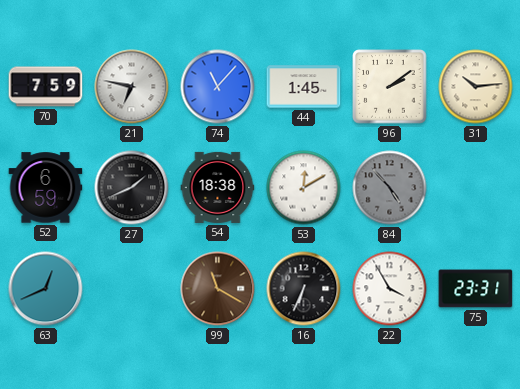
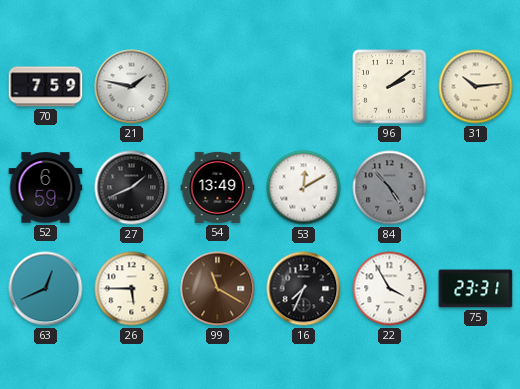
21: 6:47 -> 1:47
74: 11:07 -> none
44: 1:45 -> none
54: 18:38 -> 13:49
26: none -> 5:45
16: 6:34 -> 7:34
